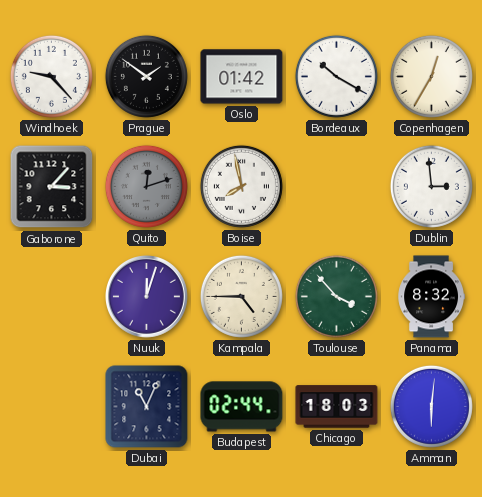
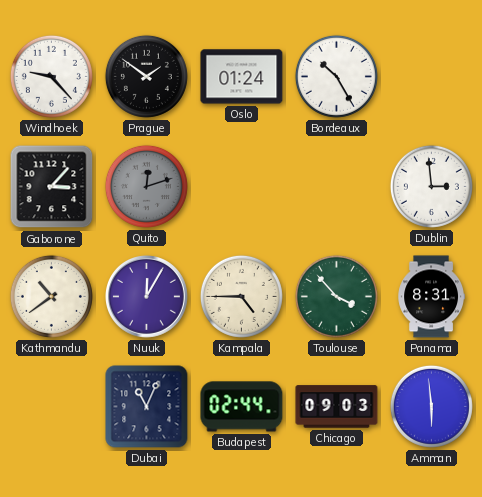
Oslo: 01:42 -> 01:24
Bordeaux: 10:20 -> 10:25
Copenhagen: 12:35 -> none
Boise: 7:58 -> none
Kathmandu: none -> 10:39
Nuuk: 12:03 -> 12:05
Panama: 8:32 -> 8:31
Chicago: 18:03 -> 09:03
Amman: 6:01 -> 5:59
